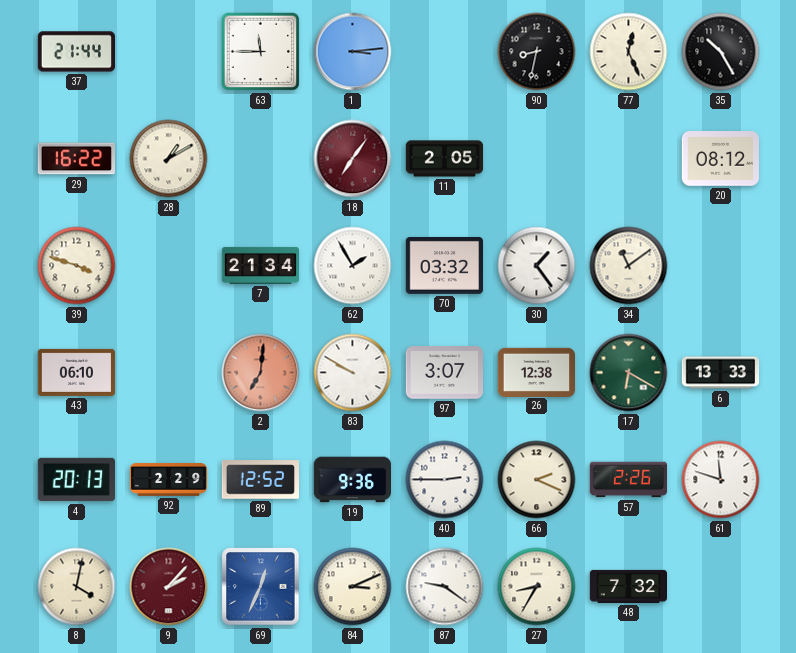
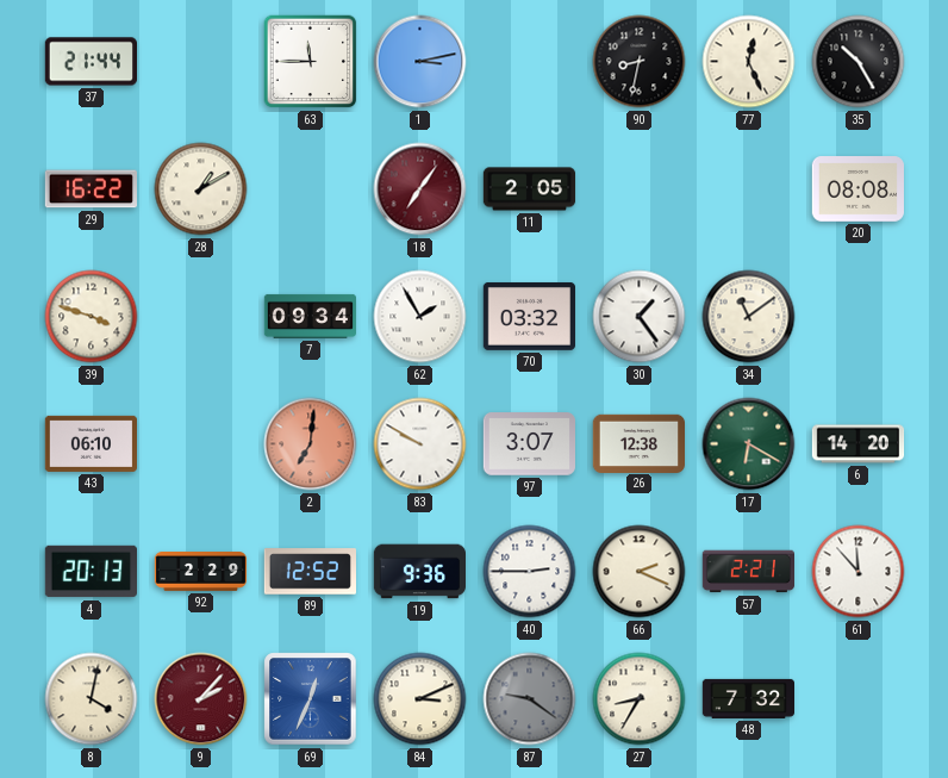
1: 3:14 -> 3:13
20: 08:12 -> 08:08
7: 21:34 -> 09:34
6: 13:33 -> 14:20
57: 2:26 -> 2:21
61: 11:48 -> 11:53
87 dial: white -> grey
